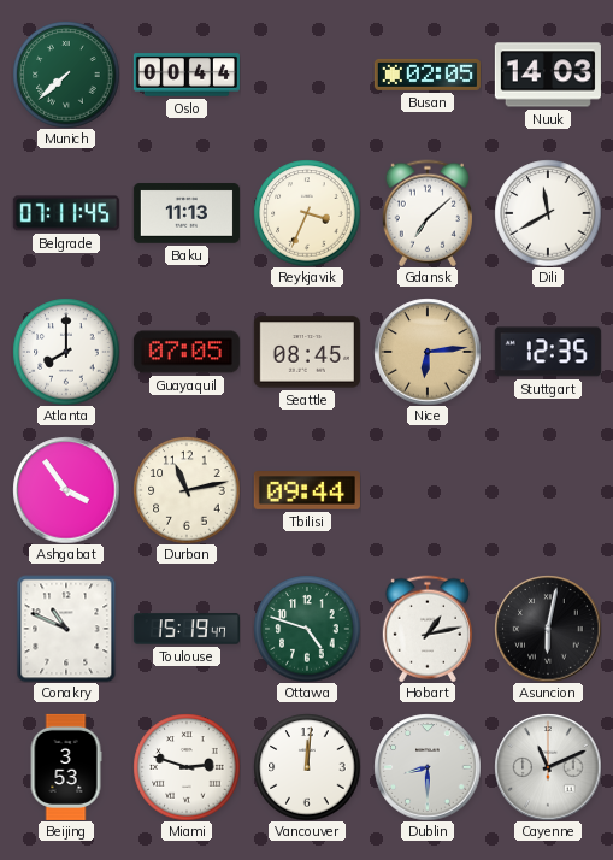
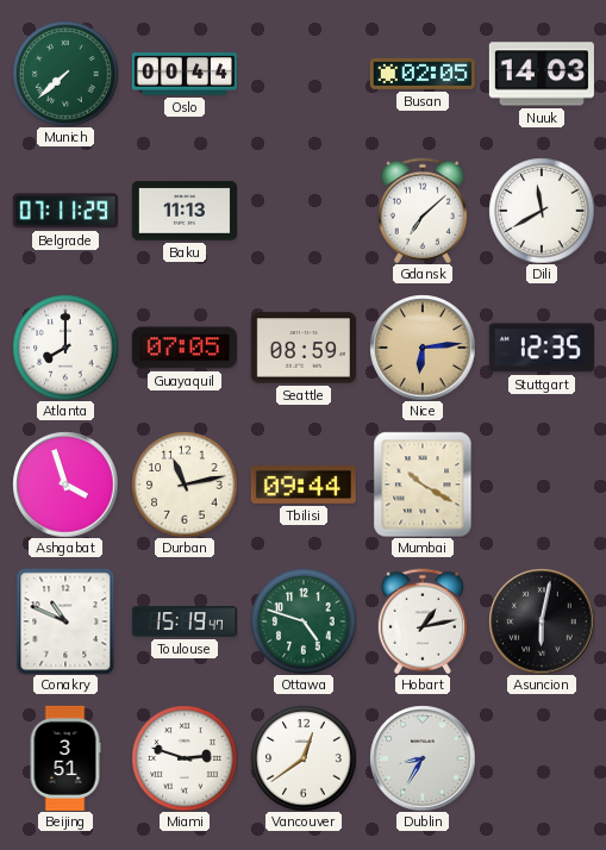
Belgrade: 07:11:45 -> 07:11:29
Reykjavik: 3:34 -> none
Seattle: 08:45 -> 08:59
Ashgabat: 3:54 -> 3:57
Mumbai: none -> 10:20
Beijing: 3:53 -> 3:51
Vancouver: 12:01 -> 12:39
Dublin: 8:30 -> 8:35
Cayenne: 11:11 -> none
